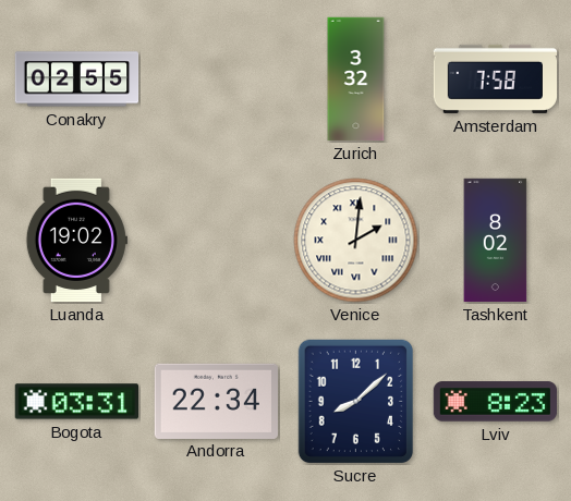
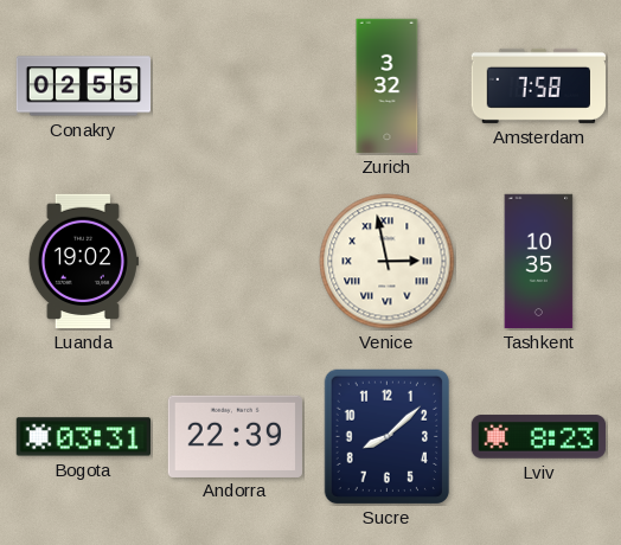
Venice: 2:01 -> 2:58
Tashkent: 8:02 -> 10:35
Andorra: 22:34 -> 22:39
